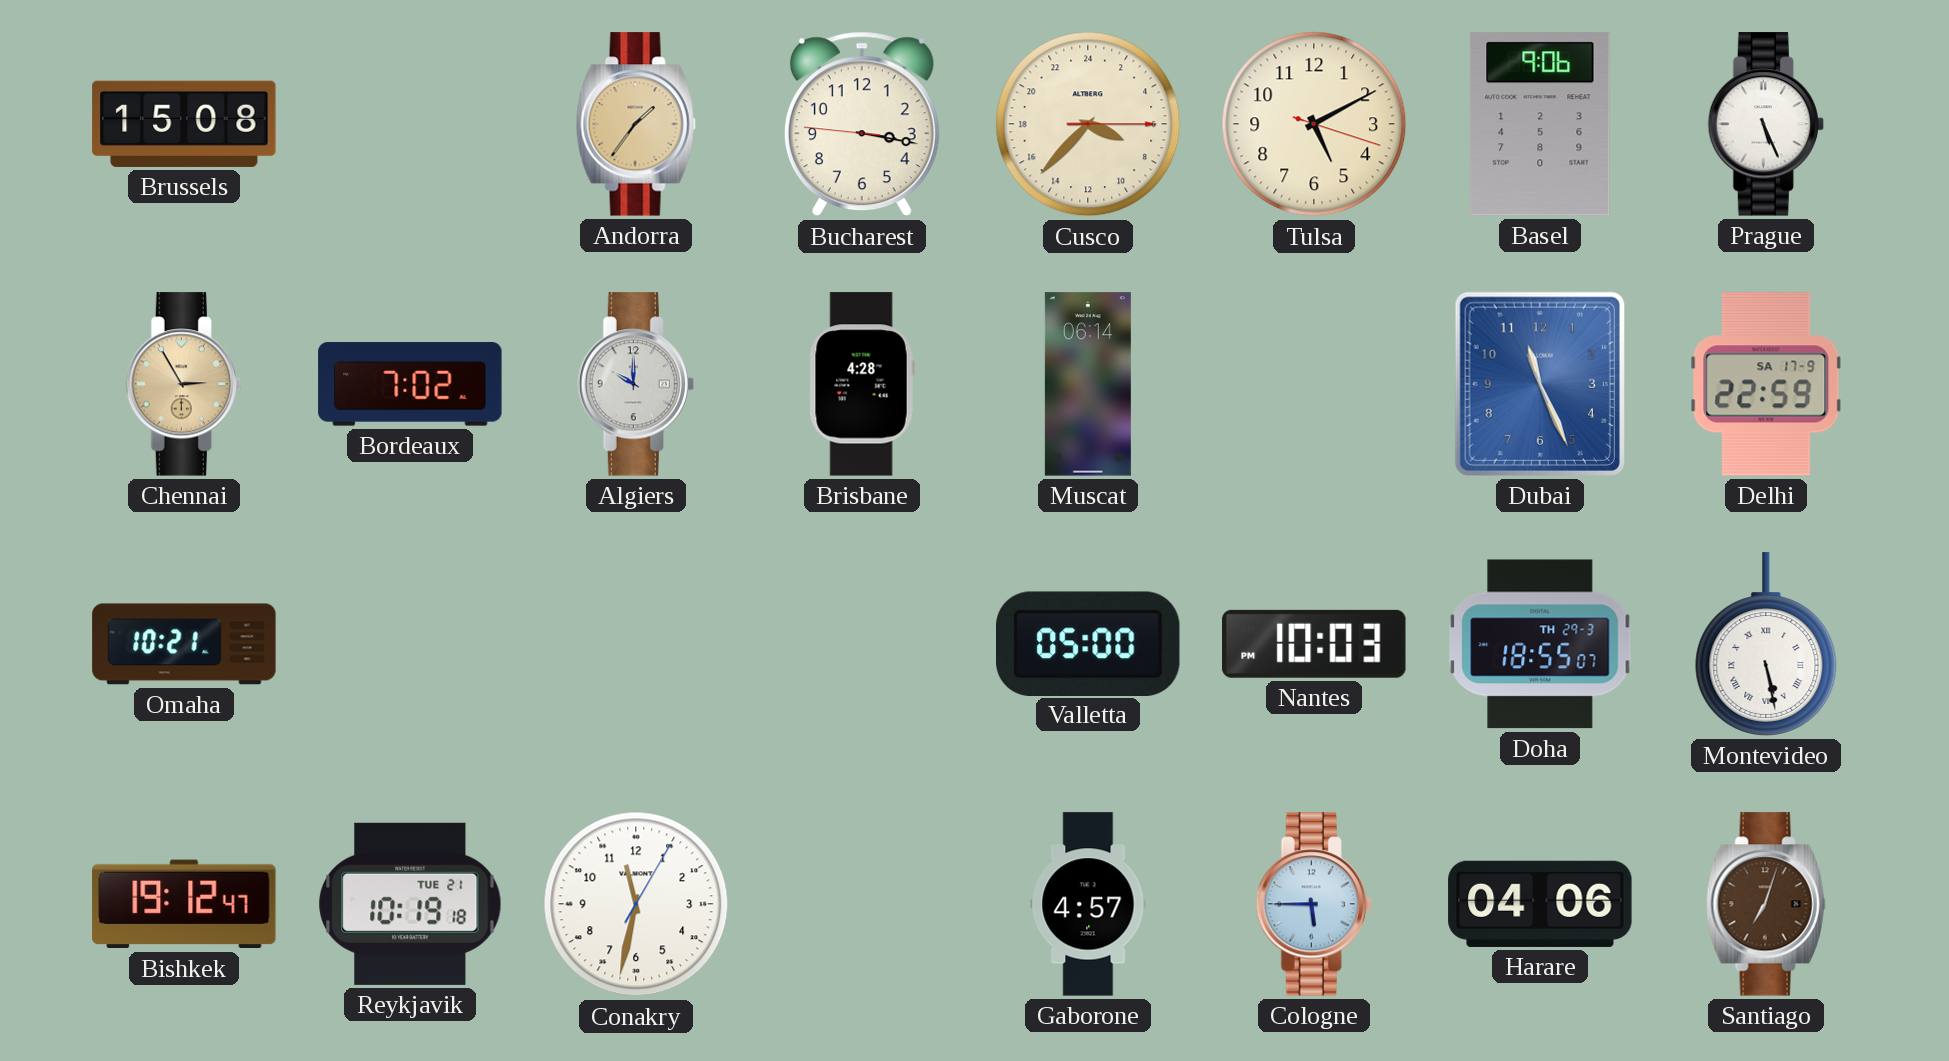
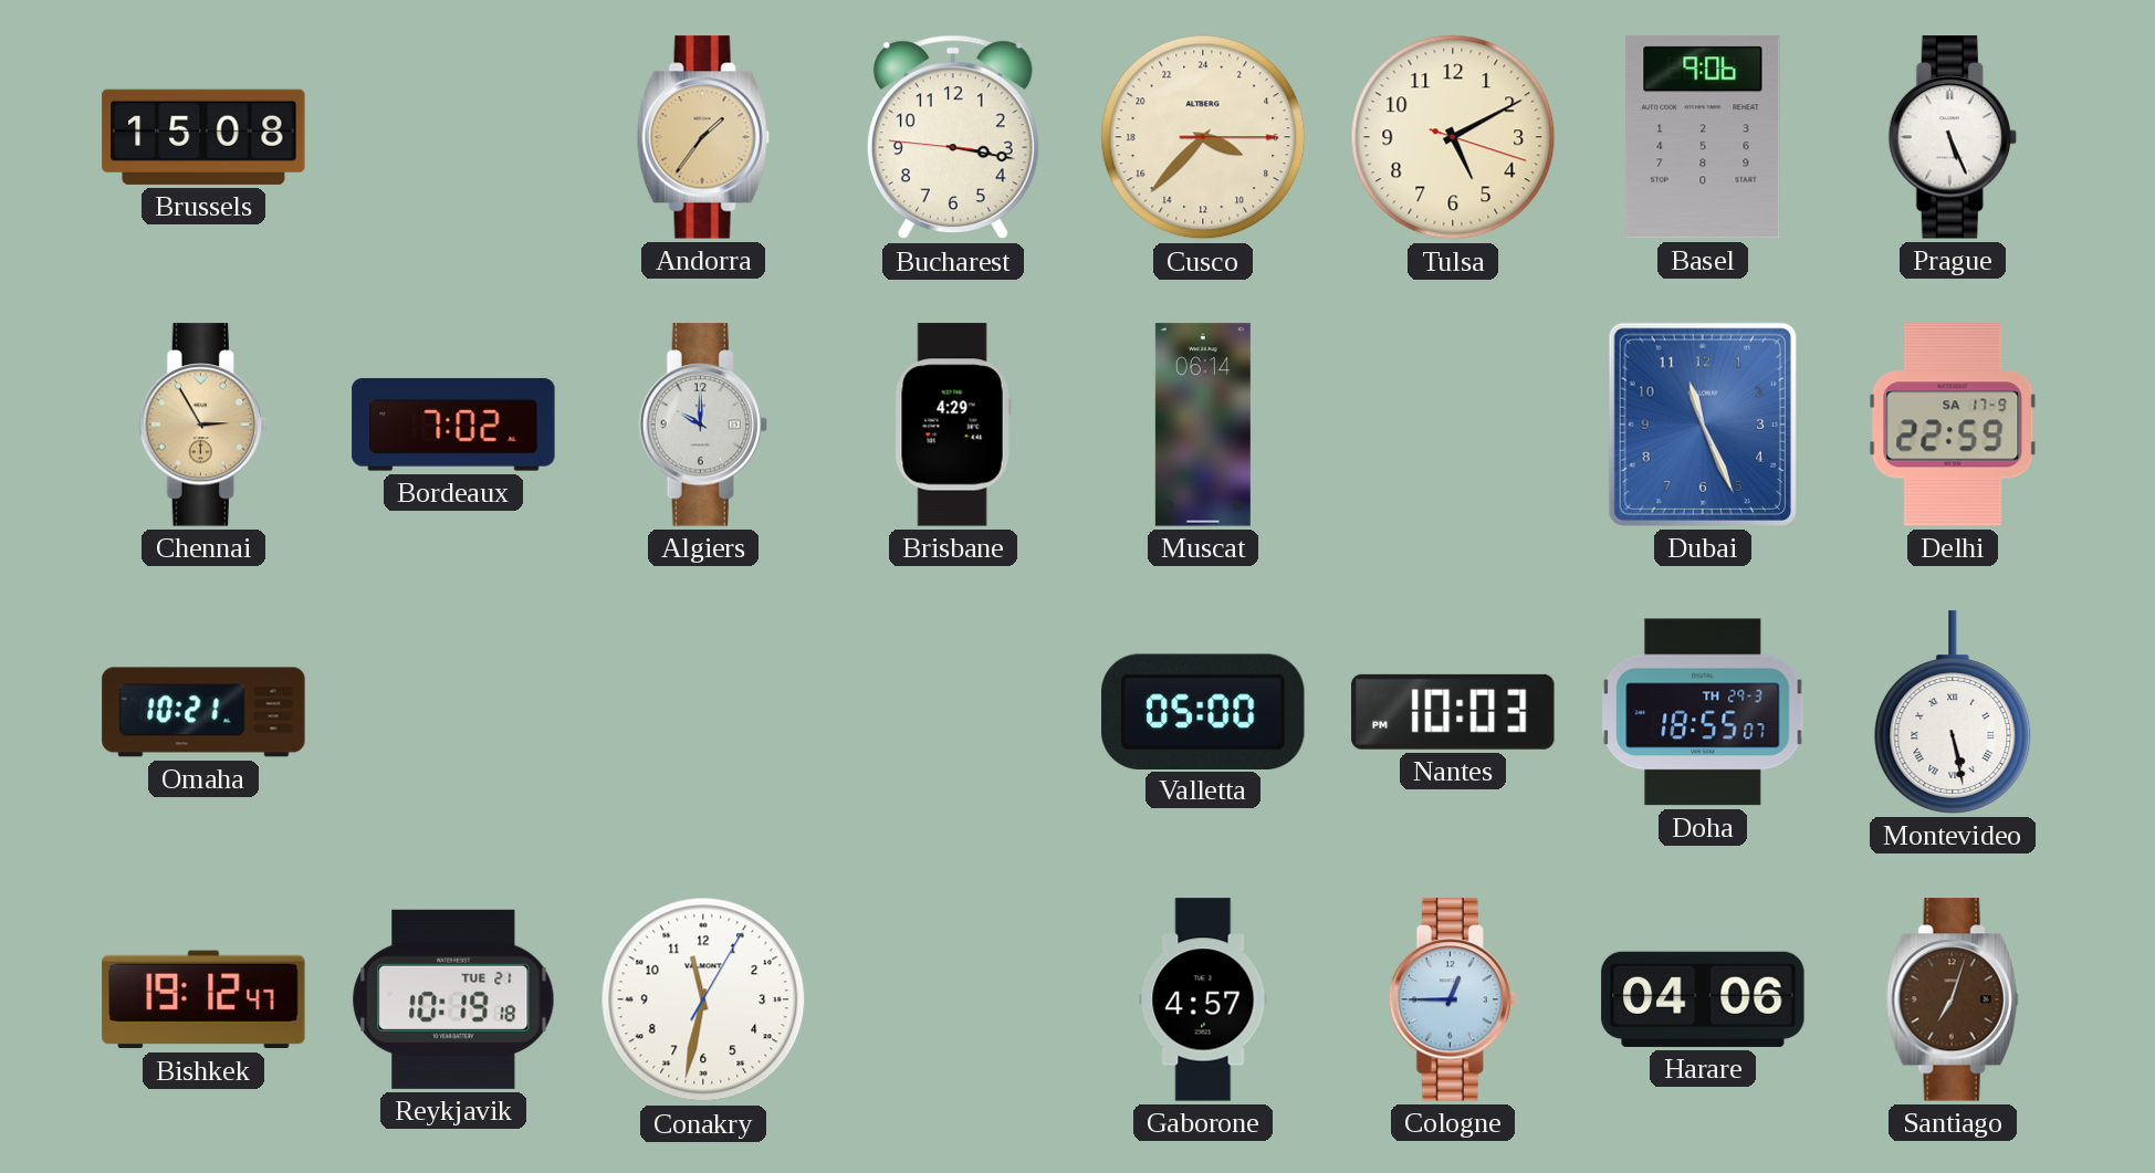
Brisbane: 4:28 -> 4:29
Cologne: 5:45 -> 12:45
